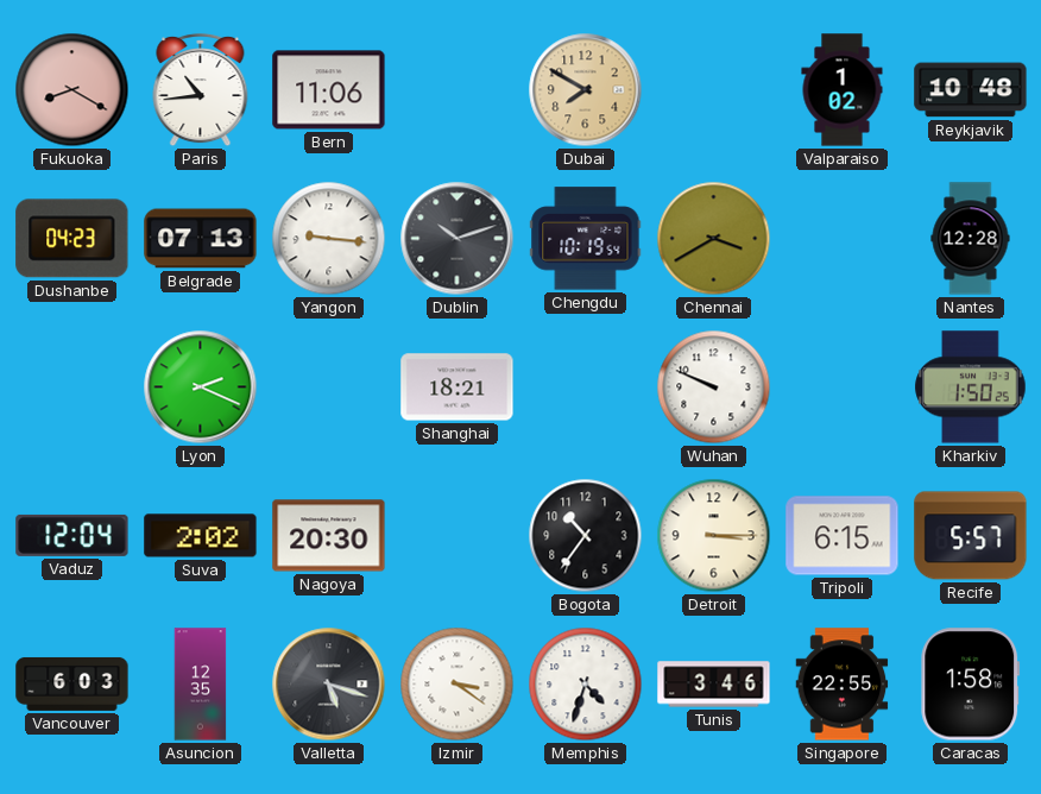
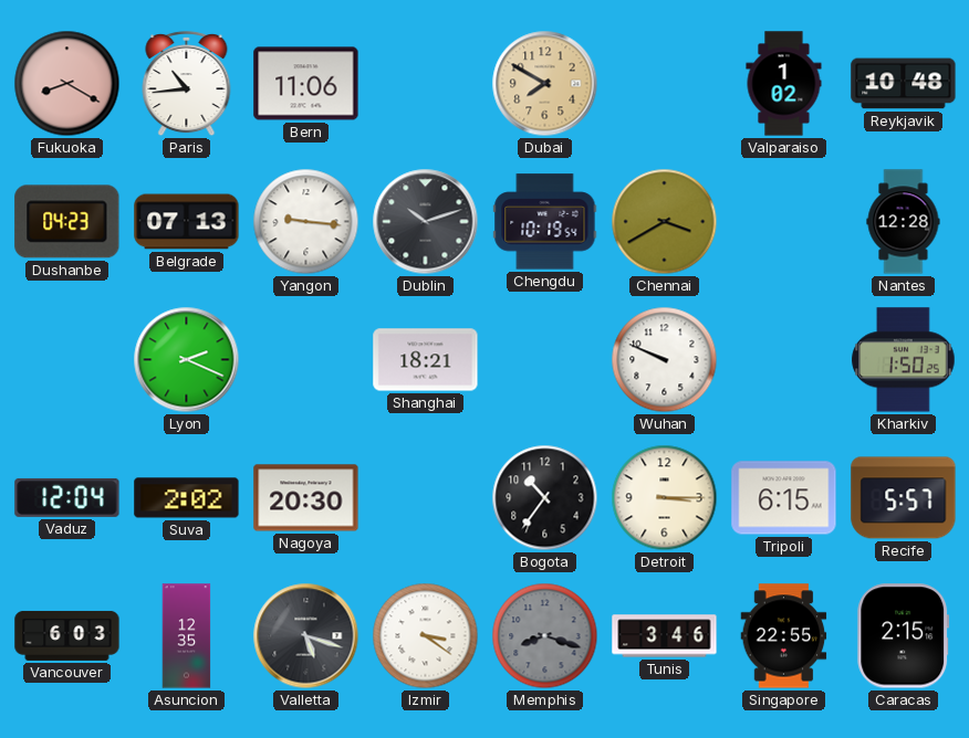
Memphis: 4:33 -> 8:18
Memphis dial: white -> grey
Caracas: 1:58 -> 2:15
